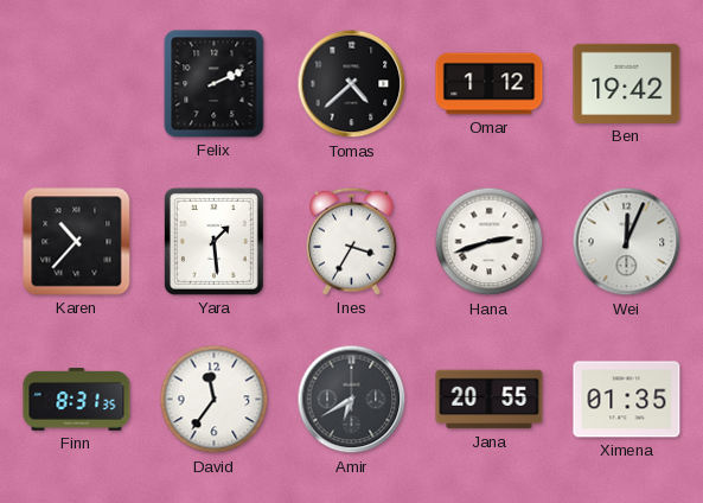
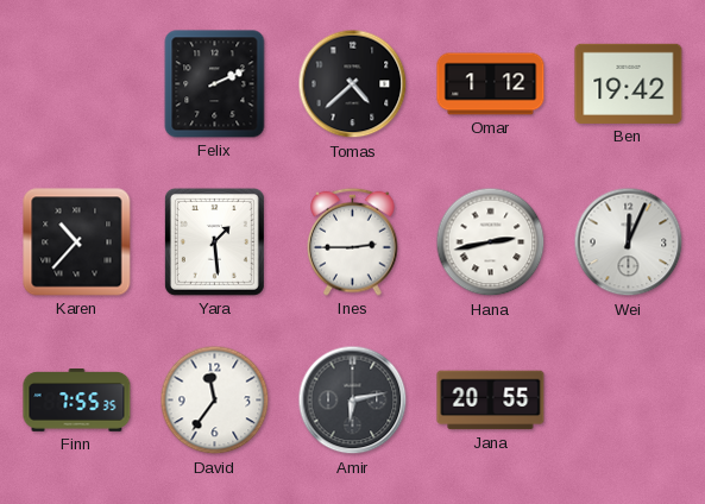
Ines: 3:35 -> 2:45
Hana: 2:42 -> 2:43
Finn: 8:31 -> 7:55
Amir: 6:40 -> 6:13
Ximena: 01:35 -> none
